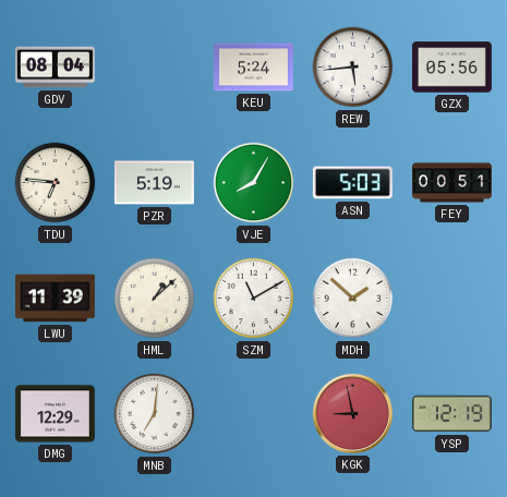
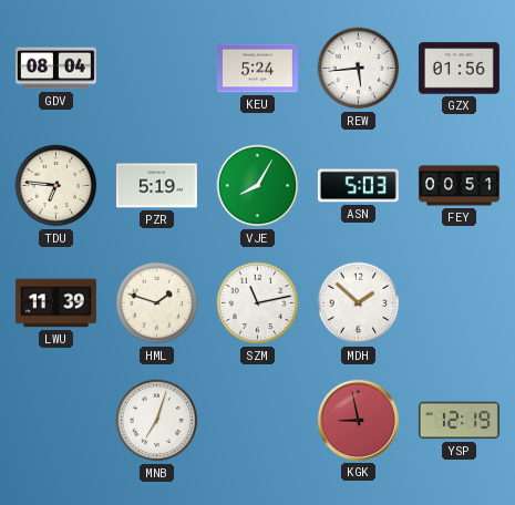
GZX: 05:56 -> 01:56
HML: 1:08 -> 1:48
SZM: 11:10 -> 11:13
DMG: 12:29 -> none
MNB: 7:01 -> 7:03
